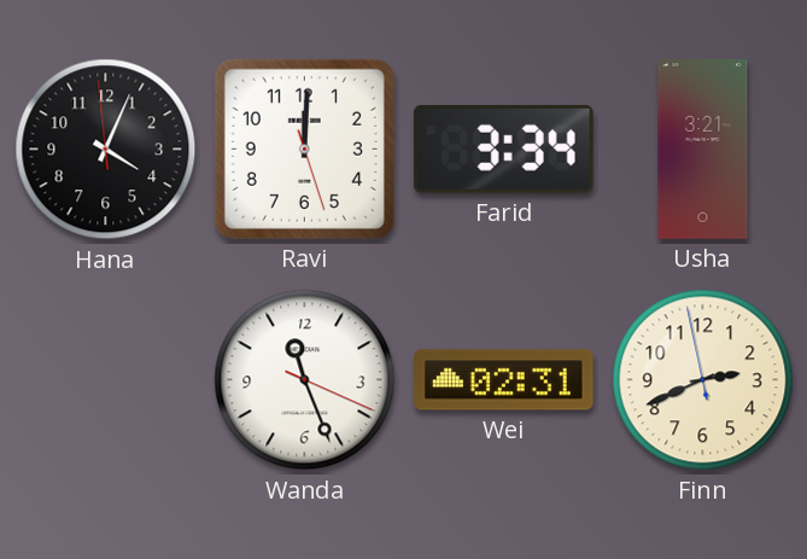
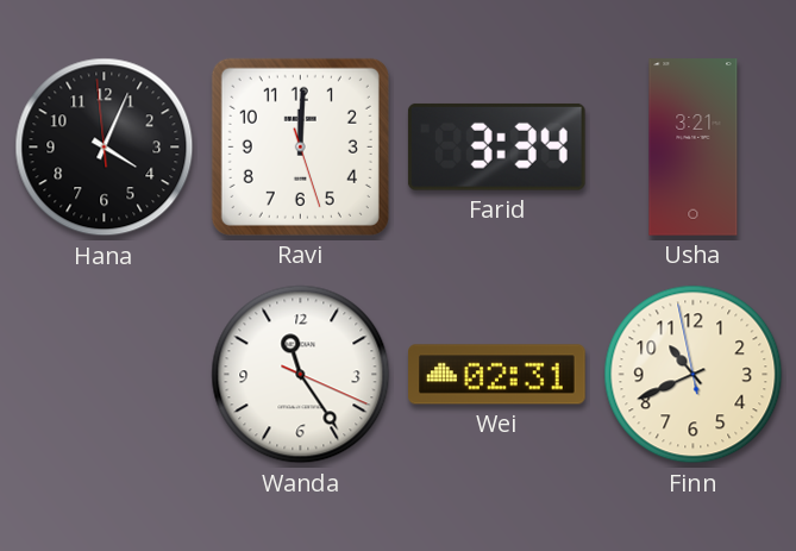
Wanda: 11:26 -> 11:24
Finn: 2:40 -> 10:40
